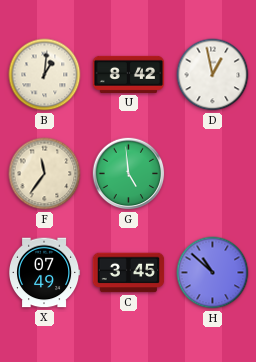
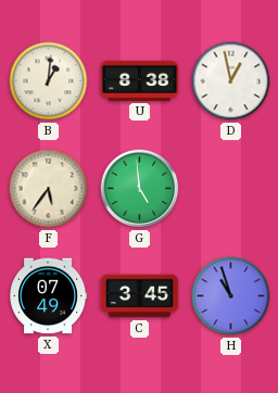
U: 8:42 -> 8:38
F: 11:36 -> 5:36
H: 10:52 -> 10:57
